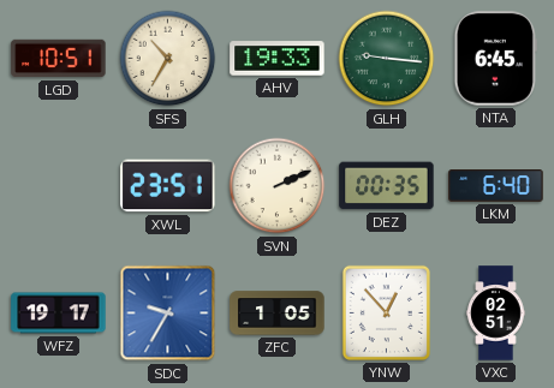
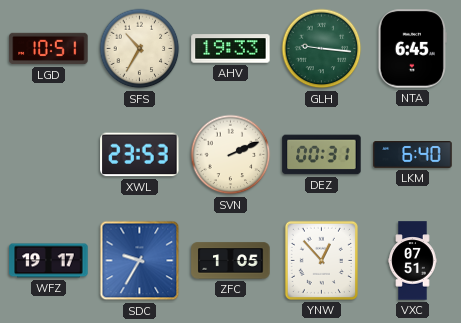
XWL: 23:51 -> 23:53
DEZ: 00:35 -> 00:31
VXC: 02:51 -> 07:51
